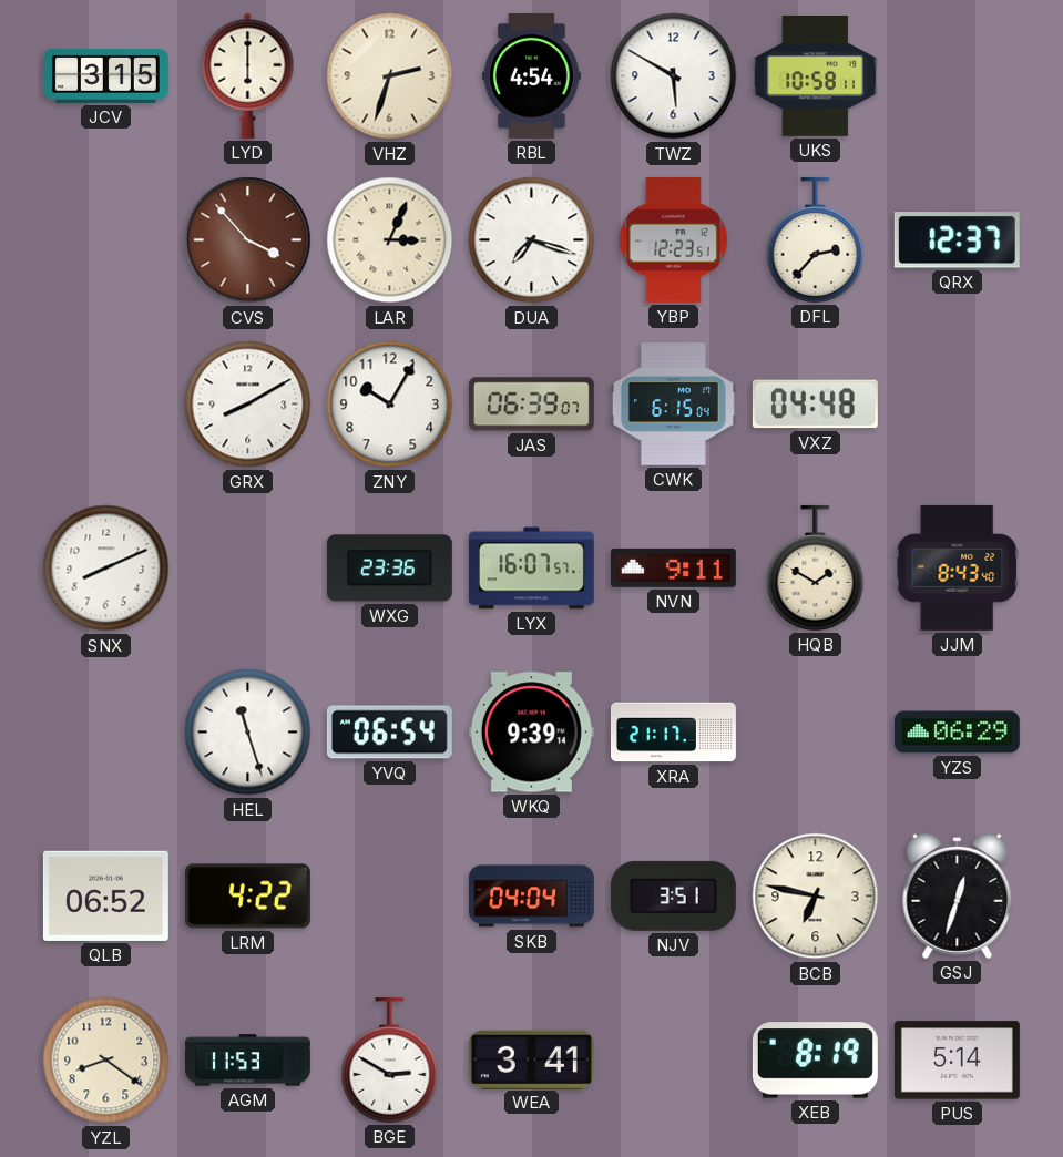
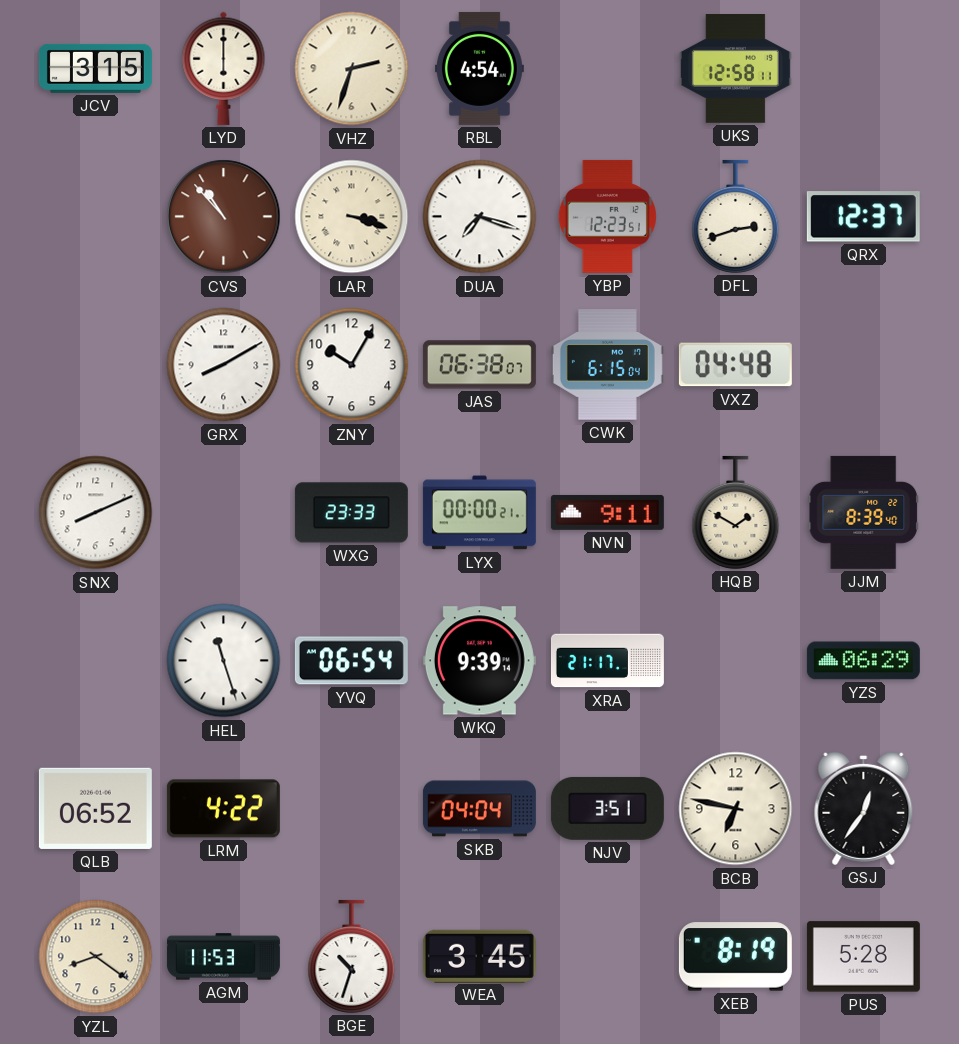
TWZ: 5:50 -> none
UKS: 10:58 -> 12:58
CVS: 3:53 -> 10:53
LAR: 3:04 -> 3:18
DFL: 2:37 -> 2:42
JAS: 06:39 -> 06:38
WXG: 23:36 -> 23:33
LYX: 16:07 -> 00:00
JJM: 8:43 -> 8:39
GSJ: 12:33 -> 12:36
BGE: 2:50 -> 10:33
WEA: 3:41 -> 3:45
PUS: 5:14 -> 5:28
